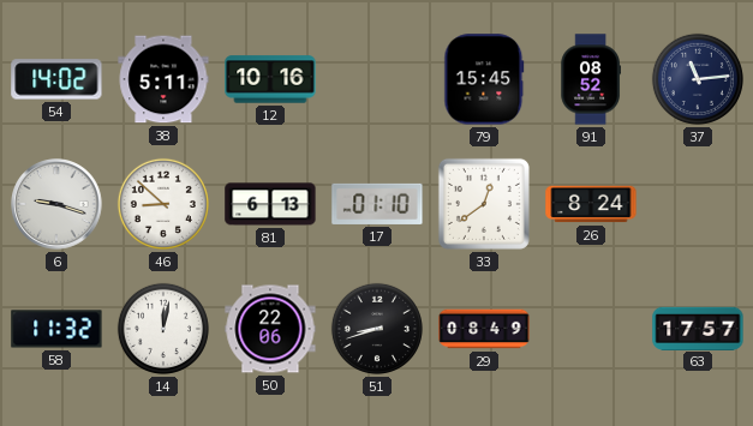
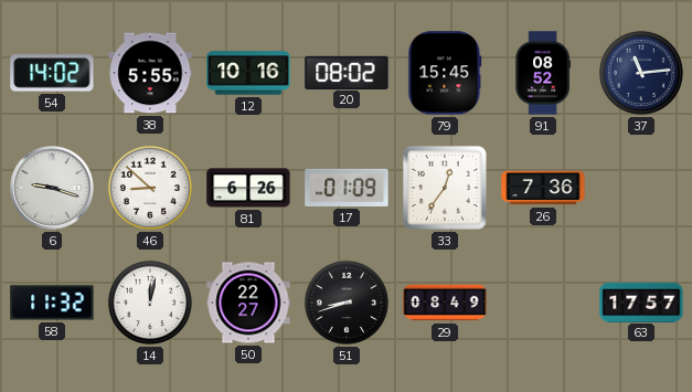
38: 5:11 -> 5:55
20: none -> 08:02
81: 6:13 -> 6:26
17: 01:10 -> 01:09
33: 12:39 -> 12:36
26: 8:24 -> 7:36
50: 22:06 -> 22:27
